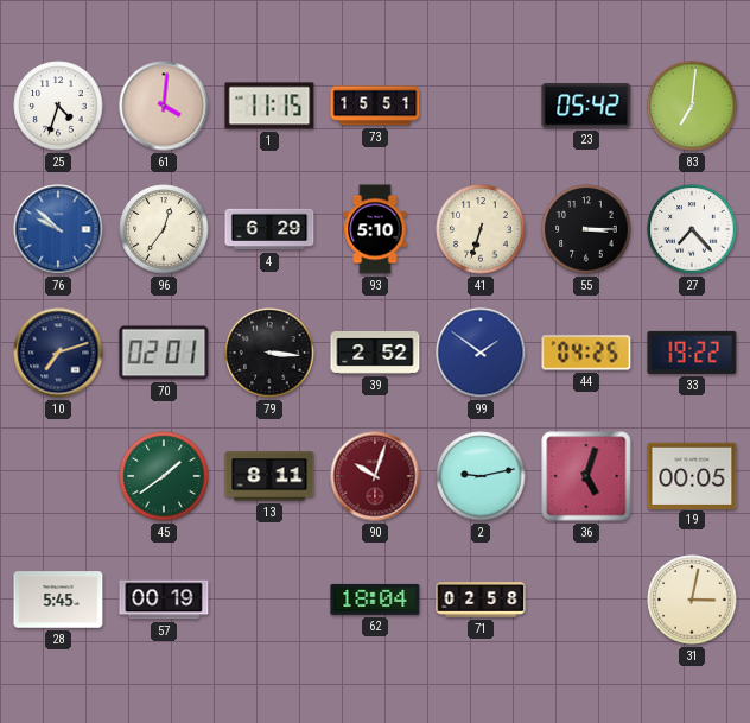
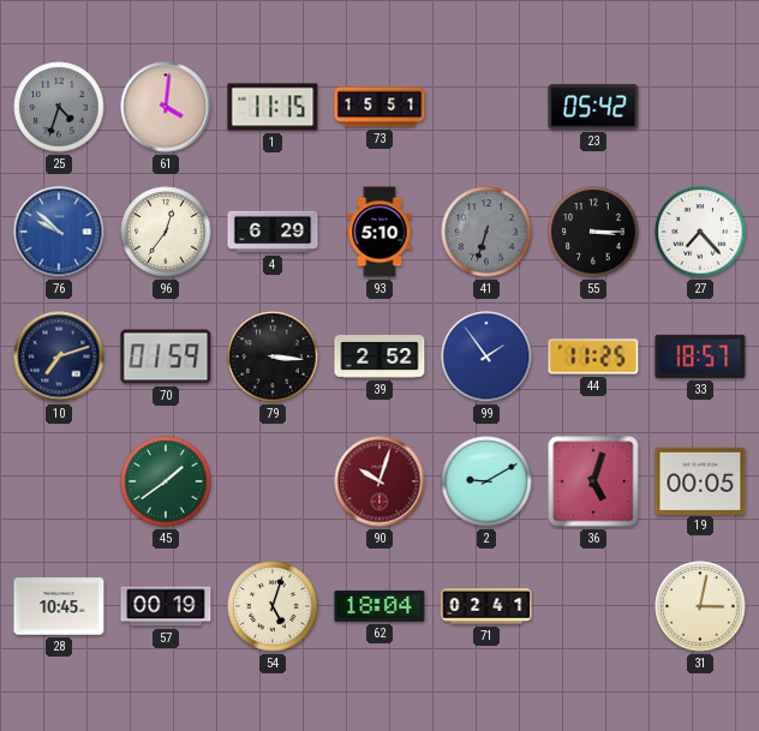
25 dial: white -> grey
83: 7:01 -> none
41 dial: cream -> grey
70: 02:01 -> 01:59
99: 1:51 -> 1:54
44: 04:25 -> 11:25
33: 19:22 -> 18:57
13: 8:11 -> none
2: 9:13 -> 9:10
28: 5:45 -> 10:45
54: none -> 5:03
71: 02:58 -> 02:41
